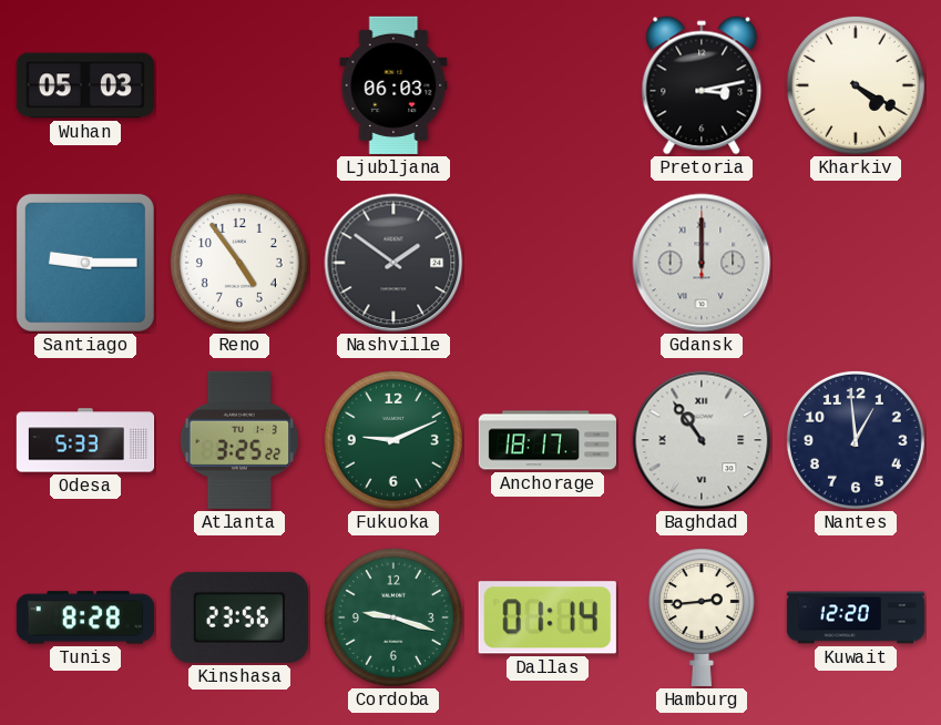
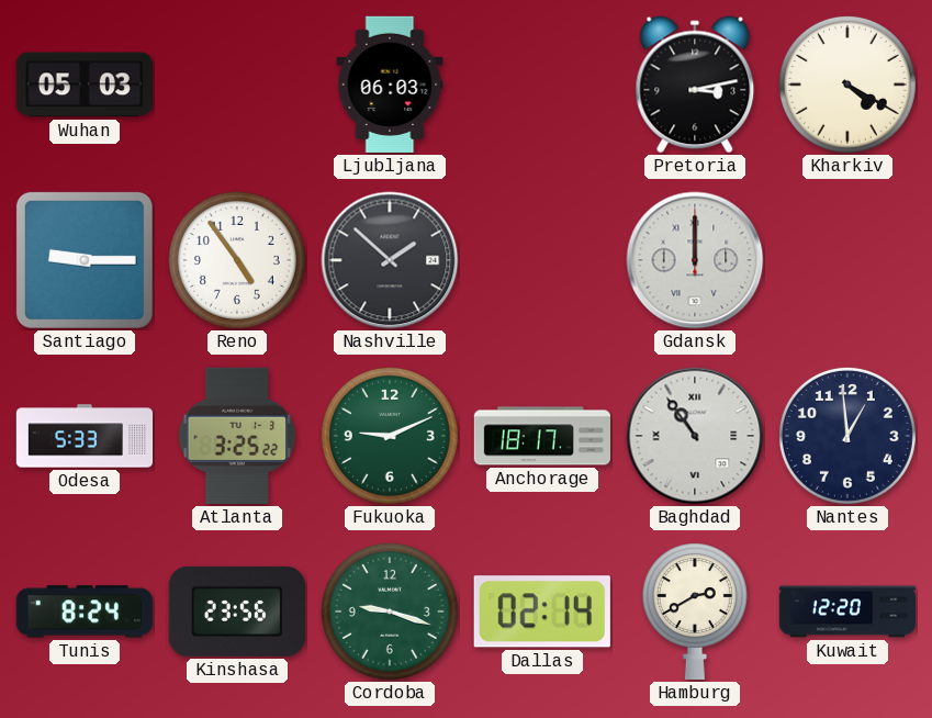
Nashville: 1:51 -> 1:52
Tunis: 8:28 -> 8:24
Dallas: 01:14 -> 02:14
Hamburg: 2:44 -> 2:40
